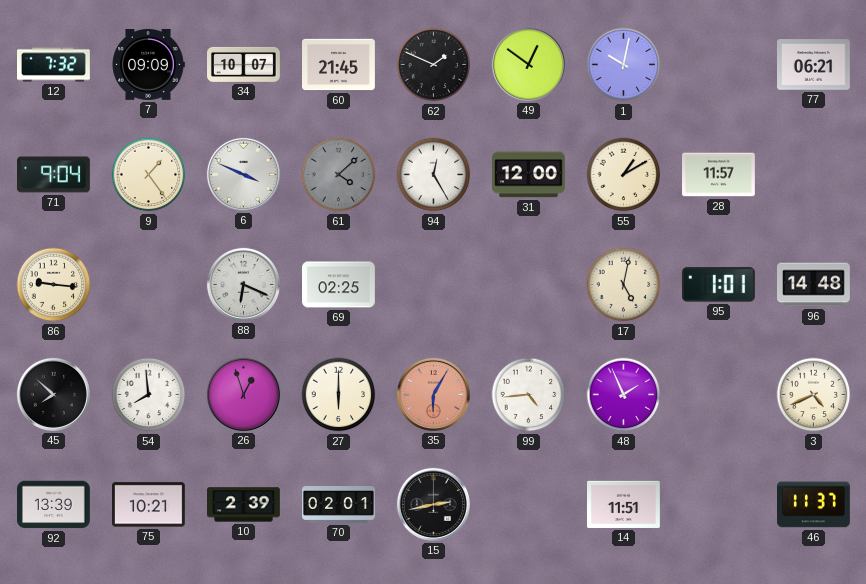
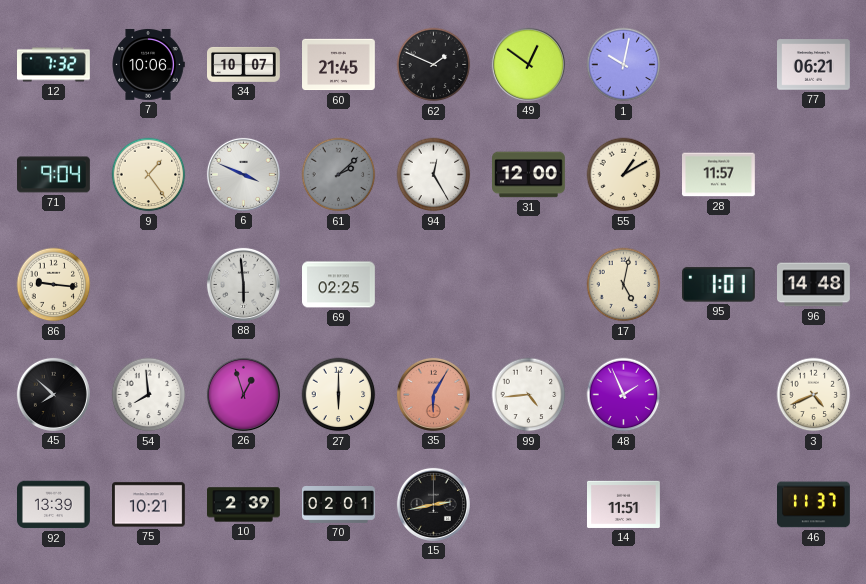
7: 09:09 -> 10:06
61: 4:08 -> 2:08
88: 6:19 -> 5:59
